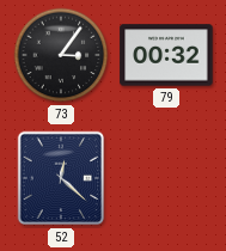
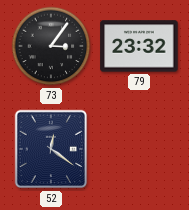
79: 00:32 -> 23:32
52: 12:22 -> 12:21
